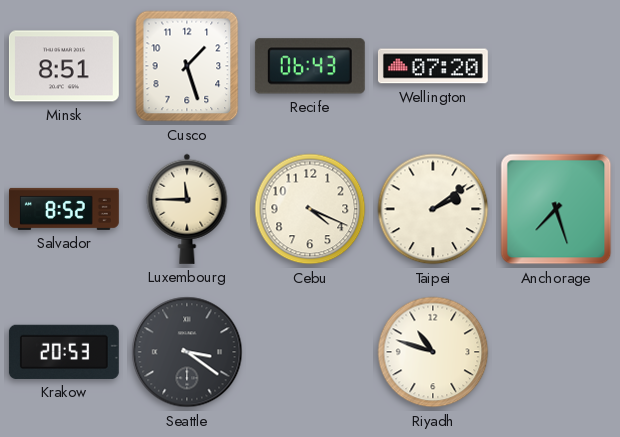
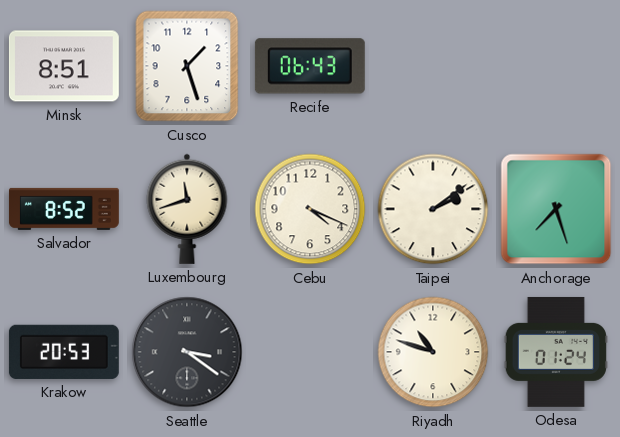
Wellington: 07:20 -> none
Luxembourg: 11:45 -> 11:42
Odesa: none -> 01:24
